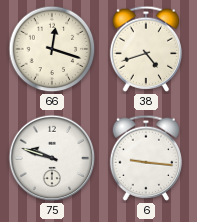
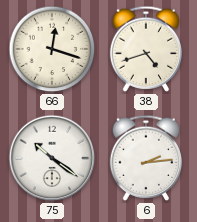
75: 9:48 -> 10:21
6: 9:16 -> 2:14
